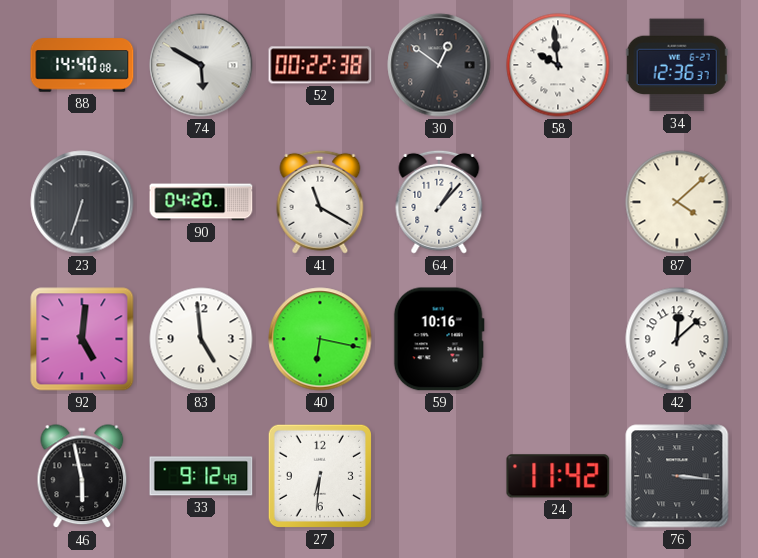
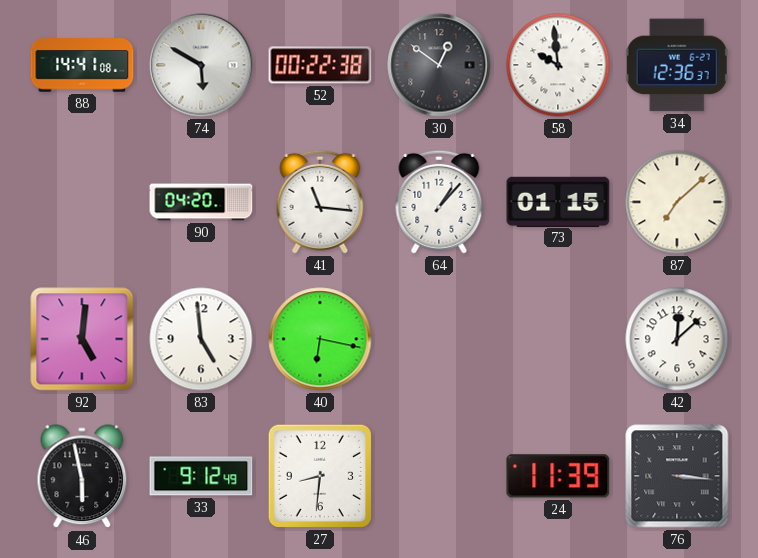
88: 14:40 -> 14:41
23: 6:33 -> none
41: 11:20 -> 11:16
73: none -> 01:15
87: 4:08 -> 7:08
59: 10:16 -> none
27: 6:31 -> 8:31
24: 11:42 -> 11:39
